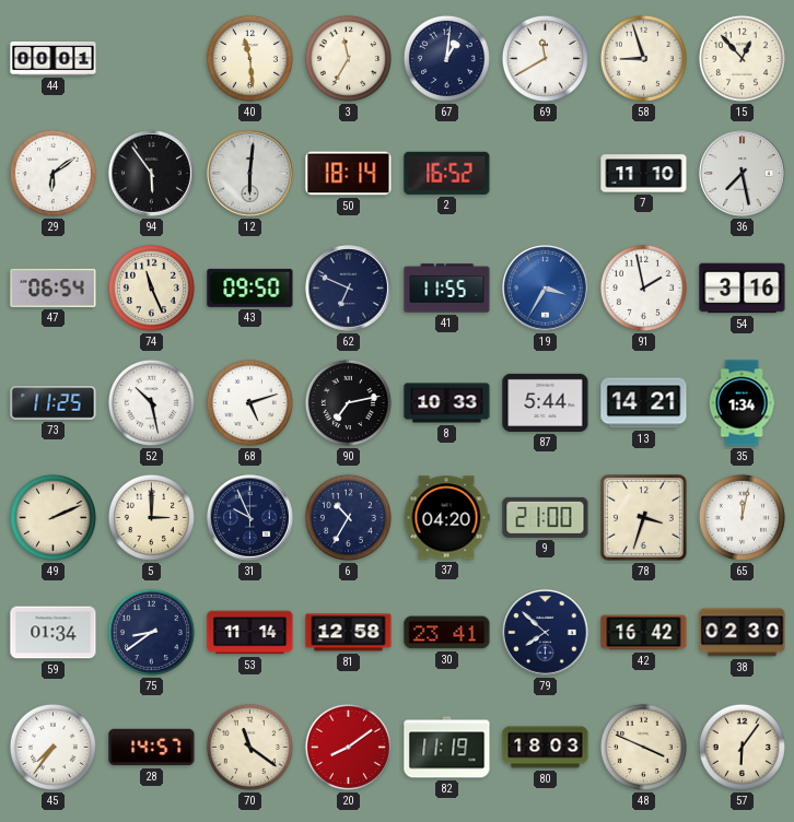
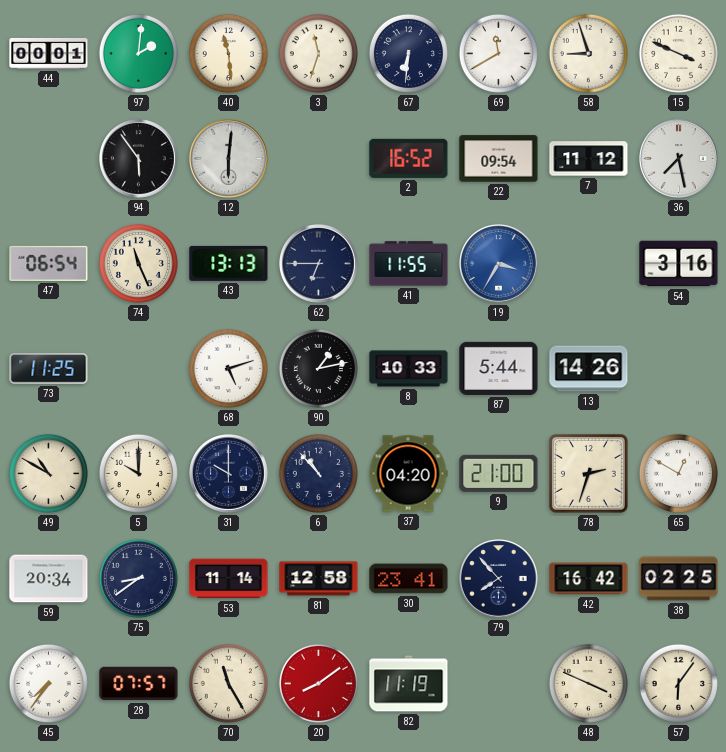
97: none -> 2:01
3: 11:35 -> 11:33
67: 1:01 -> 6:31
15: 12:53 -> 3:49
29: 6:09 -> none
50: 18:14 -> none
22: none -> 09:54
7: 11:10 -> 11:12
43: 09:50 -> 13:13
62: 6:49 -> 6:45
91: 1:58 -> none
52: 10:28 -> none
90: 7:13 -> 1:13
13: 14:21 -> 14:26
35: 1:34 -> none
49: 2:11 -> 10:50
5: 3:00 -> 10:00
31: 9:56 -> 10:00
6: 10:35 -> 10:53
78: 3:33 -> 2:33
65: 12:02 -> 12:50
59: 01:34 -> 20:34
79: 7:52 -> 7:53
38: 02:30 -> 02:25
28: 14:57 -> 07:57
70: 11:21 -> 11:25
80: 18:03 -> none
